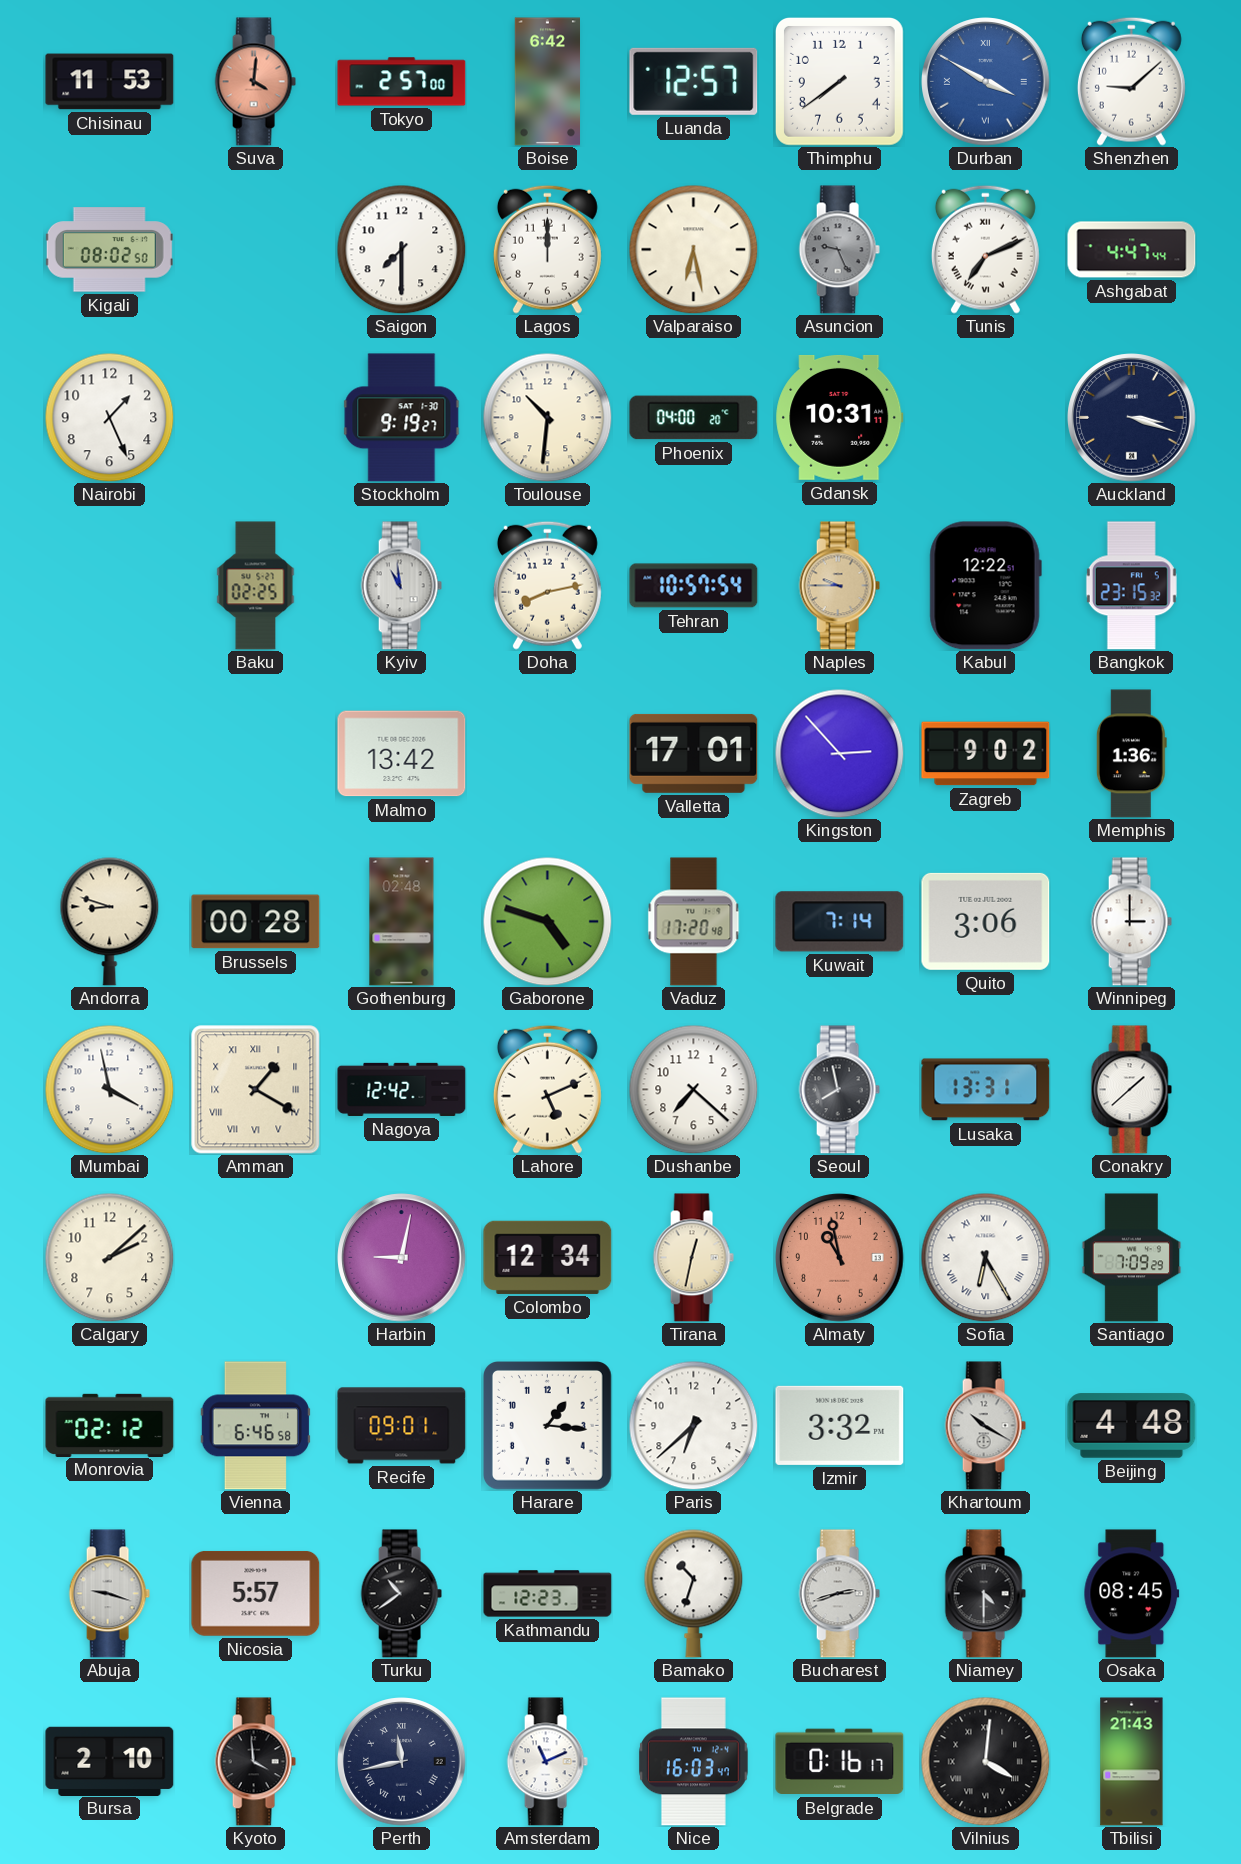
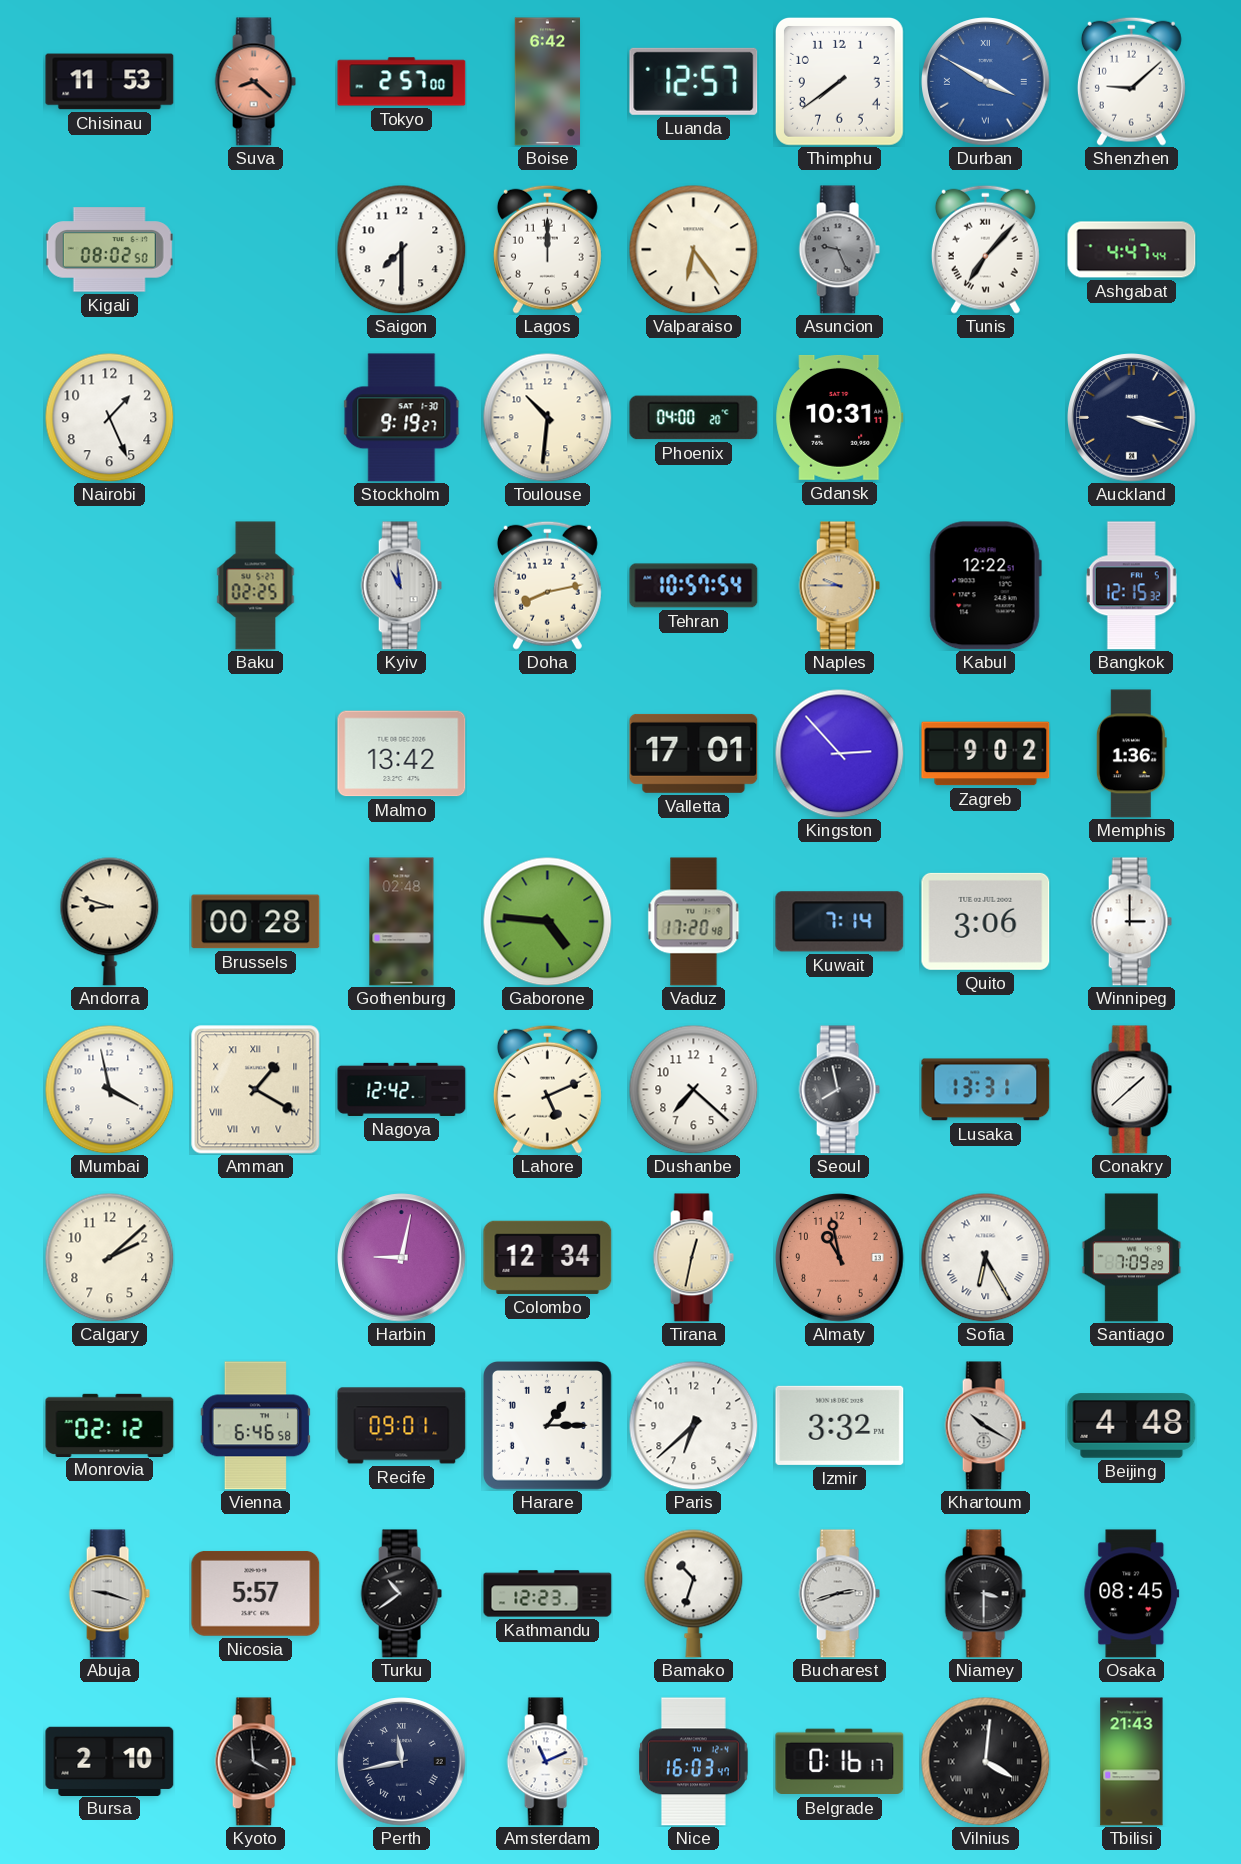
Suva: 4:01 -> 8:22
Valparaiso: 6:28 -> 6:24
Tunis: 7:11 -> 7:07
Bangkok: 23:15 -> 12:15
Gaborone: 4:48 -> 4:46
Harare: 1:16 -> 1:15
Niamey: 4:30 -> 3:30
